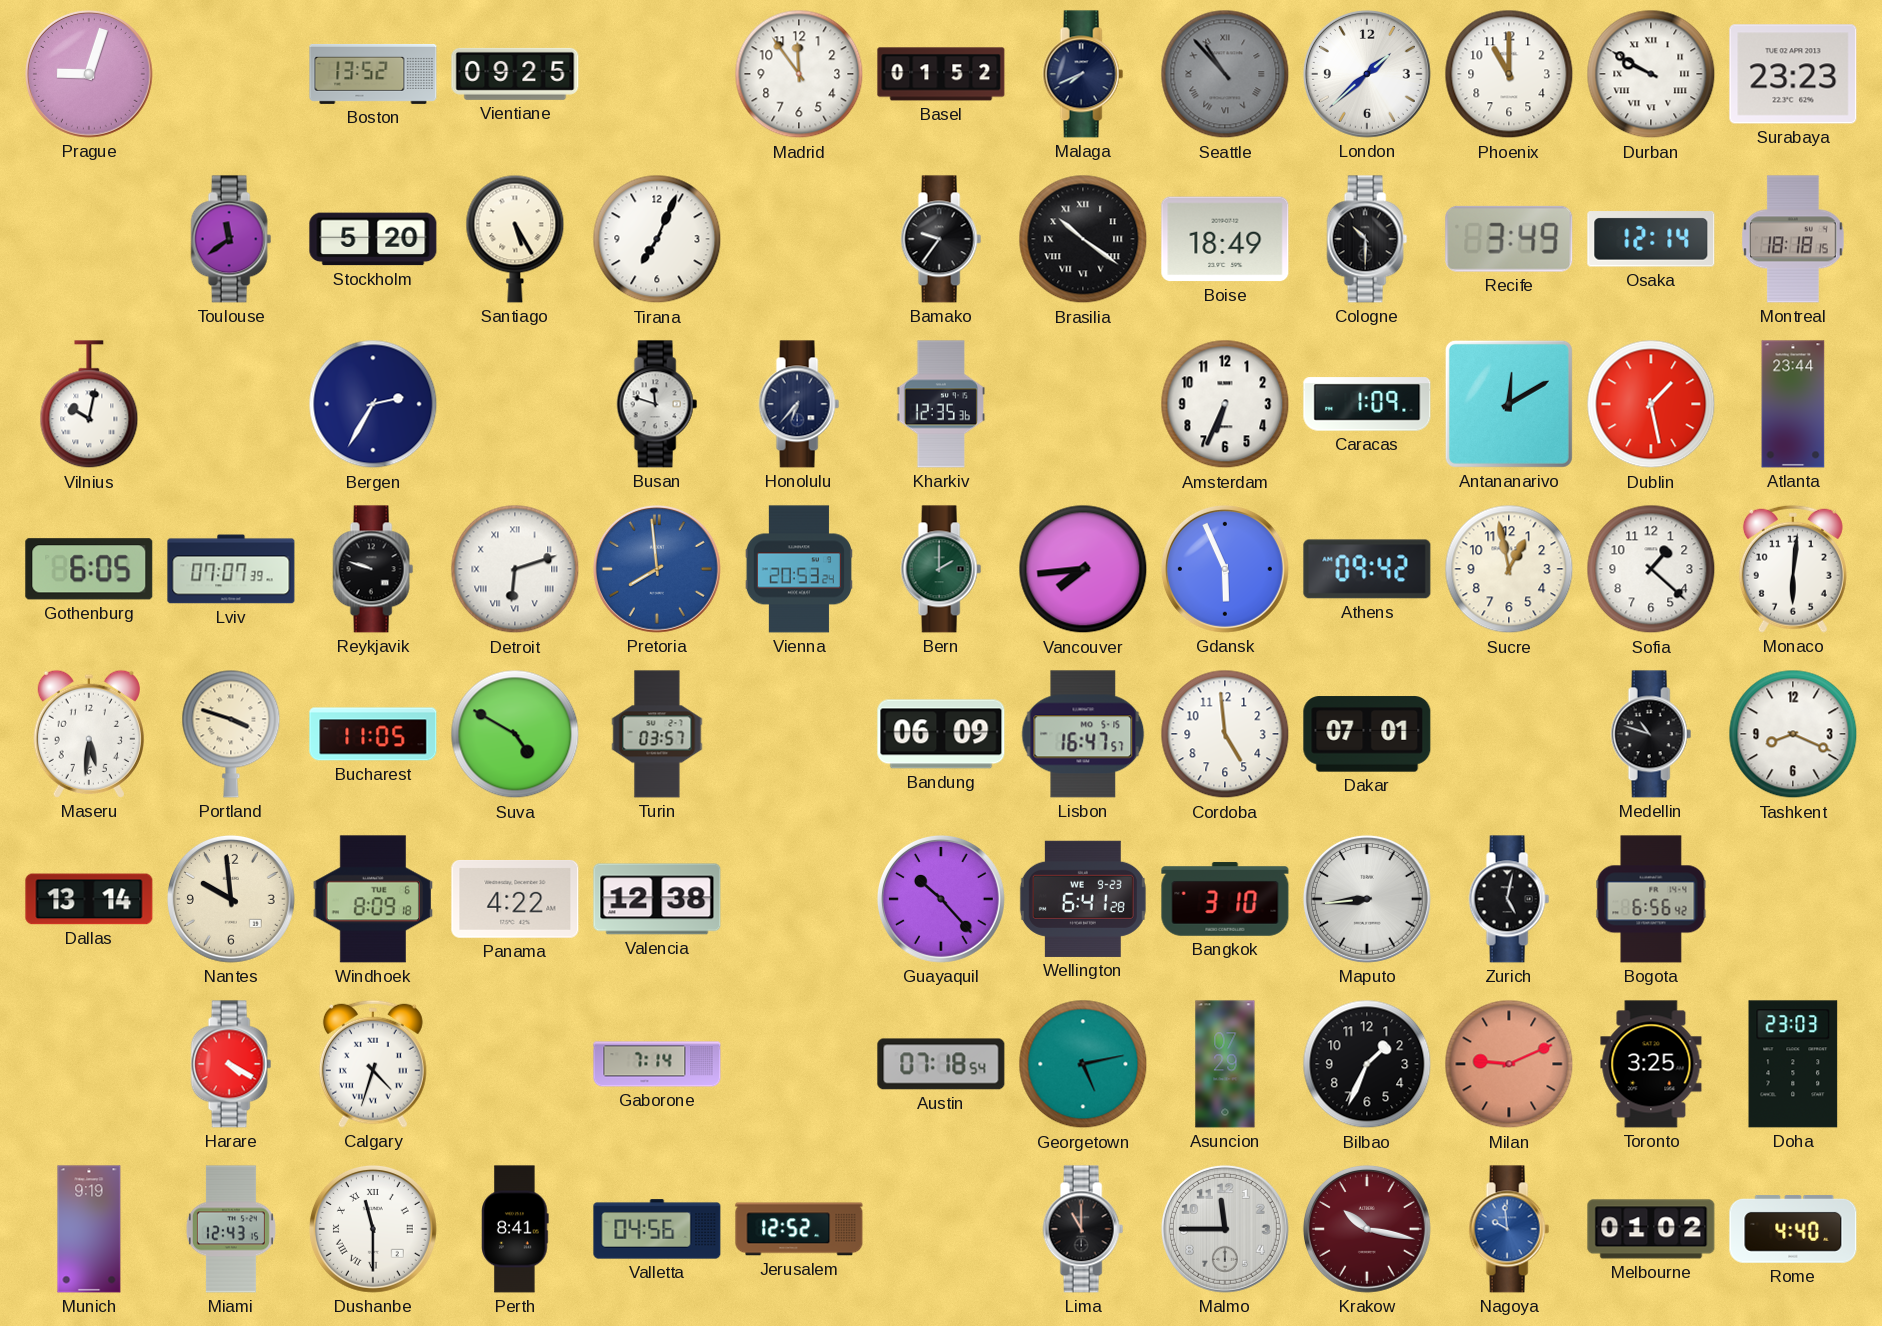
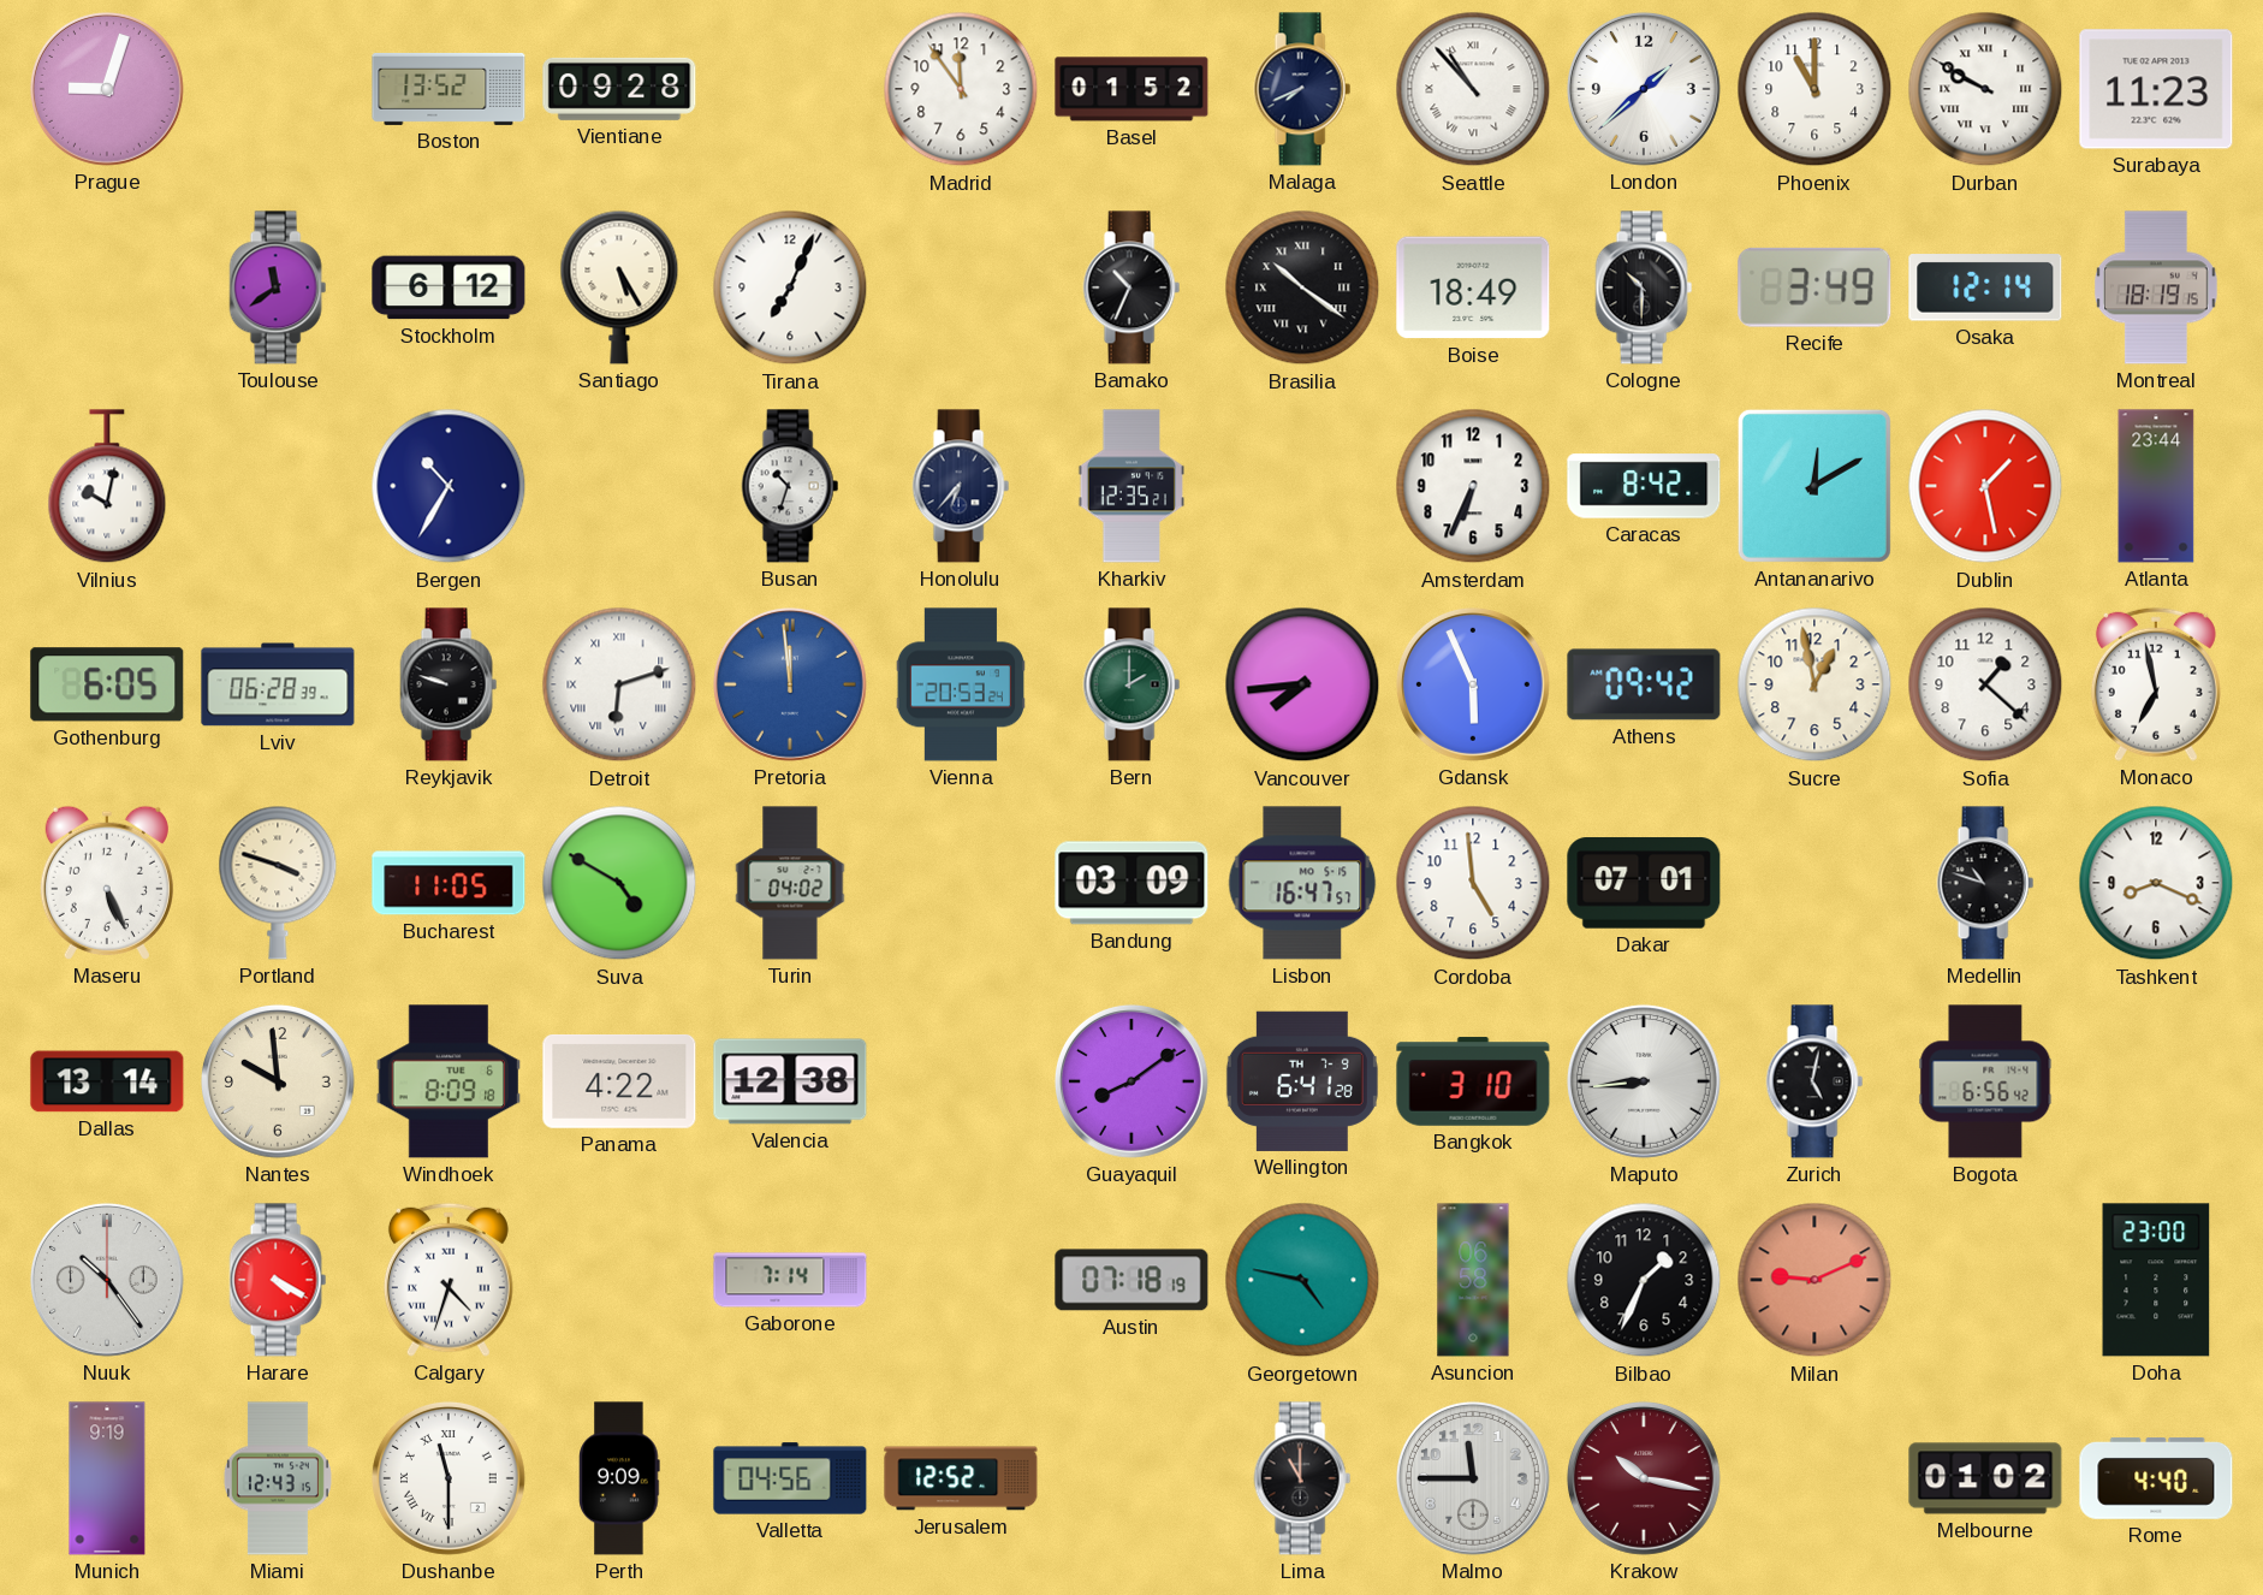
Vientiane: 09:25 -> 09:28
Seattle dial: grey -> white
Surabaya: 23:23 -> 11:23
Stockholm: 5:20 -> 6:12
Bamako: 9:36 -> 10:34
Montreal: 18:18 -> 18:19
Bergen: 2:35 -> 10:35
Busan: 11:48 -> 10:33
Kharkiv: 12:35:36 -> 12:35:21
Caracas: 1:09 -> 8:42
Lviv: 07:07 -> 06:28
Pretoria: 7:59 -> 11:59
Monaco: 6:01 -> 6:58
Maseru: 5:31 -> 5:26
Turin: 03:57 -> 04:02
Bandung: 06:09 -> 03:09
Guayaquil: 10:23 -> 8:09
Wellington date: WE 9-23 -> TH 7-9
Nuuk: none -> 10:24
Austin: 07:18:54 -> 07:18:19
Georgetown: 5:13 -> 4:47
Asuncion: 07:29 -> 06:58
Toronto: 3:25 -> none
Doha: 23:03 -> 23:00
Perth: 8:41 -> 9:09
Nagoya: 9:59 -> none
